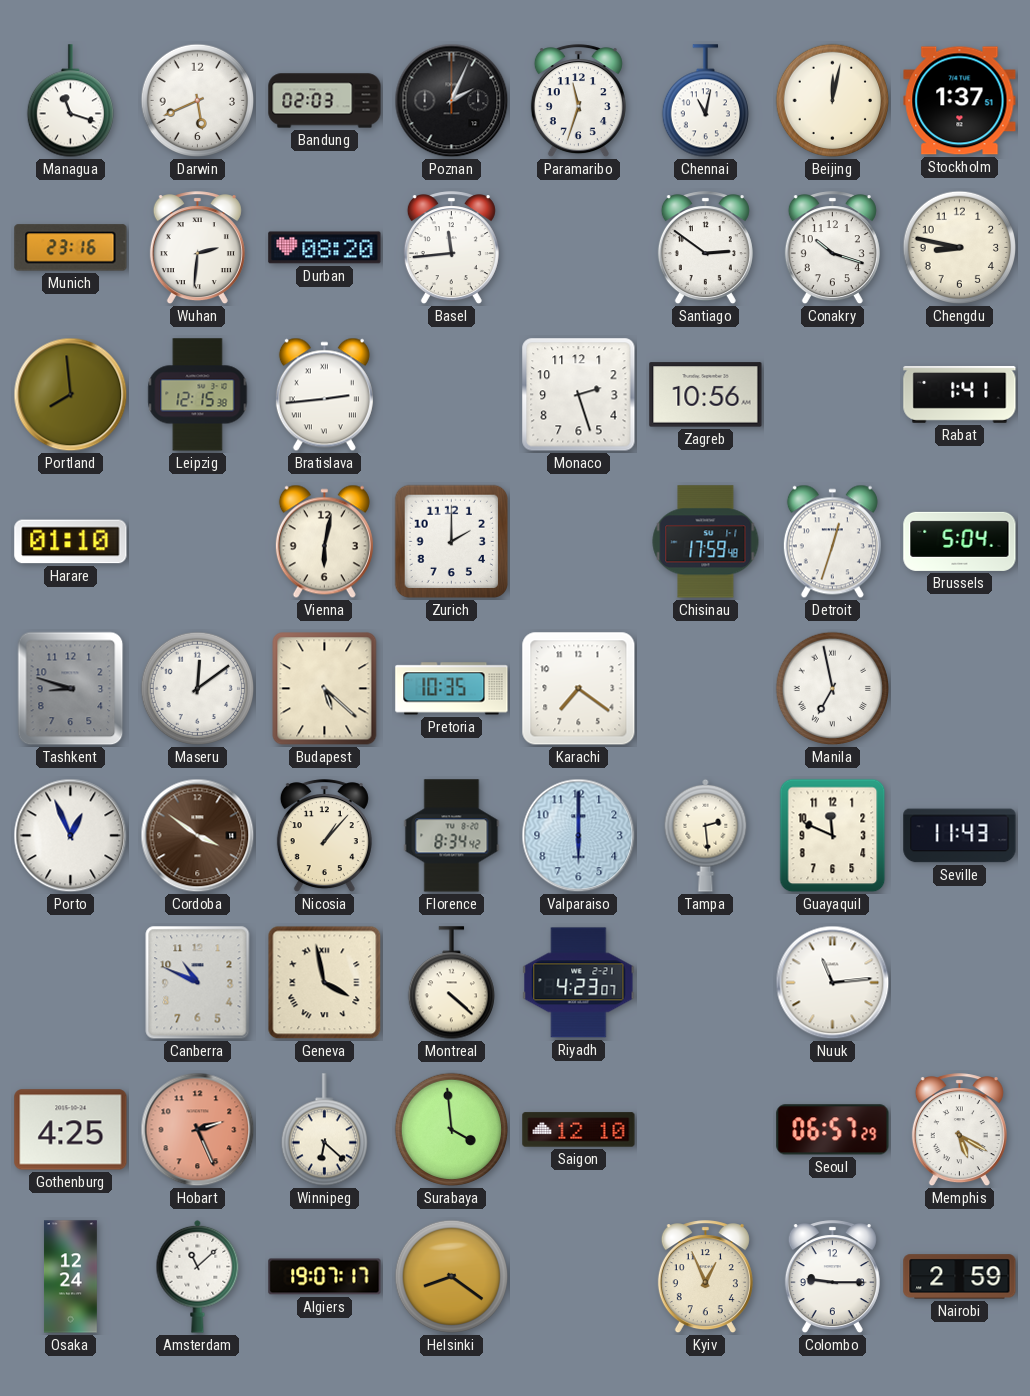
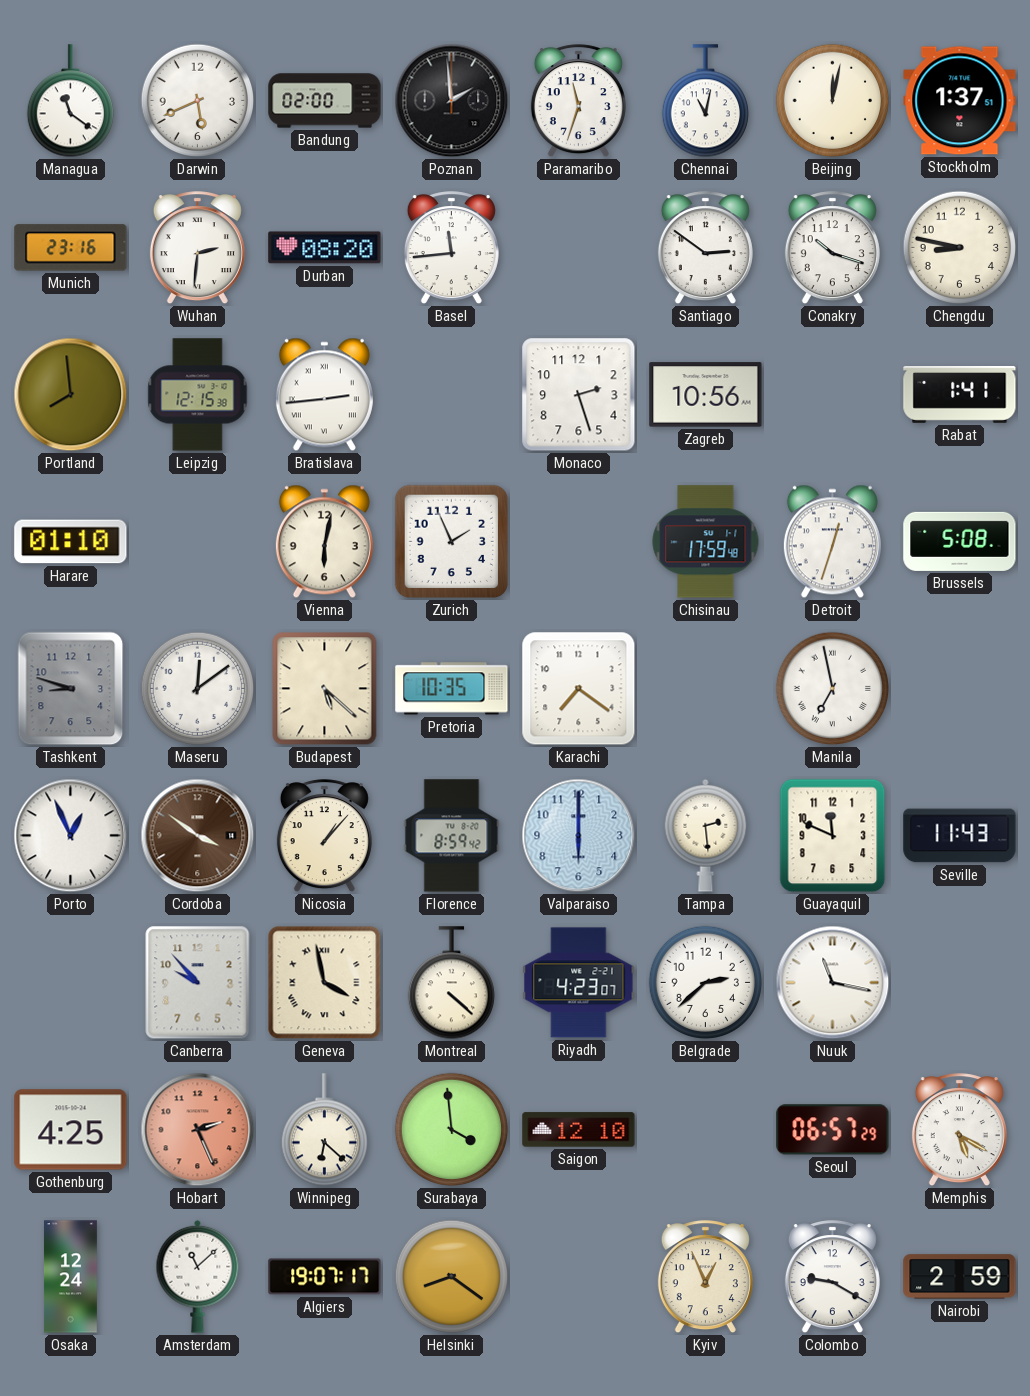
Managua: 11:18 -> 11:21
Bandung: 02:03 -> 02:00
Poznan: 2:04 -> 1:59
Zurich: 2:00 -> 1:56
Brussels: 5:04 -> 5:08
Florence: 8:34 -> 8:59
Canberra: 10:49 -> 9:53
Belgrade: none -> 2:38
Nuuk: 11:14 -> 11:17
Colombo: 9:15 -> 9:20
